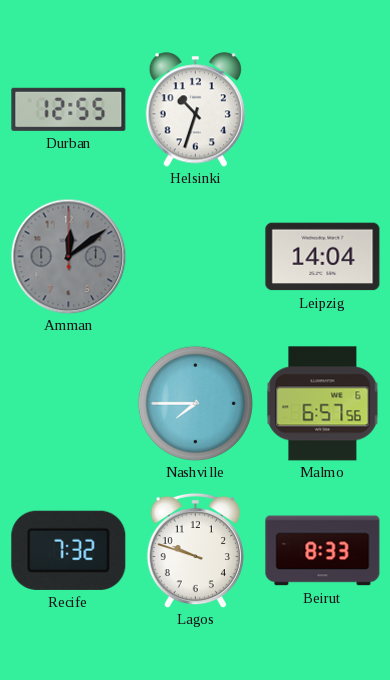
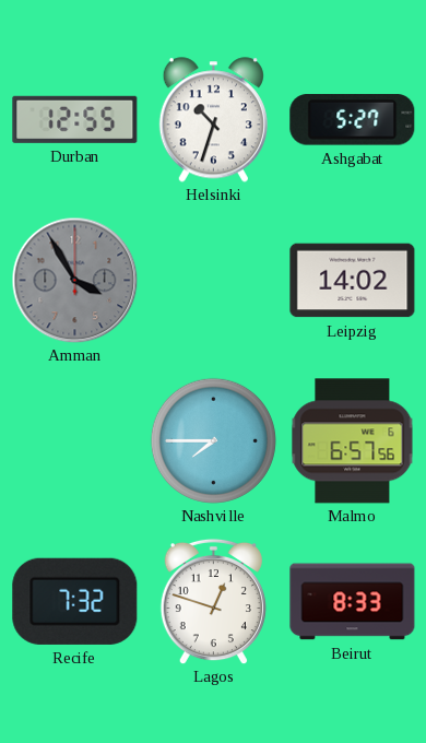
Ashgabat: none -> 5:27
Amman: 12:09 -> 3:55
Leipzig: 14:04 -> 14:02
Lagos: 9:48 -> 12:48
